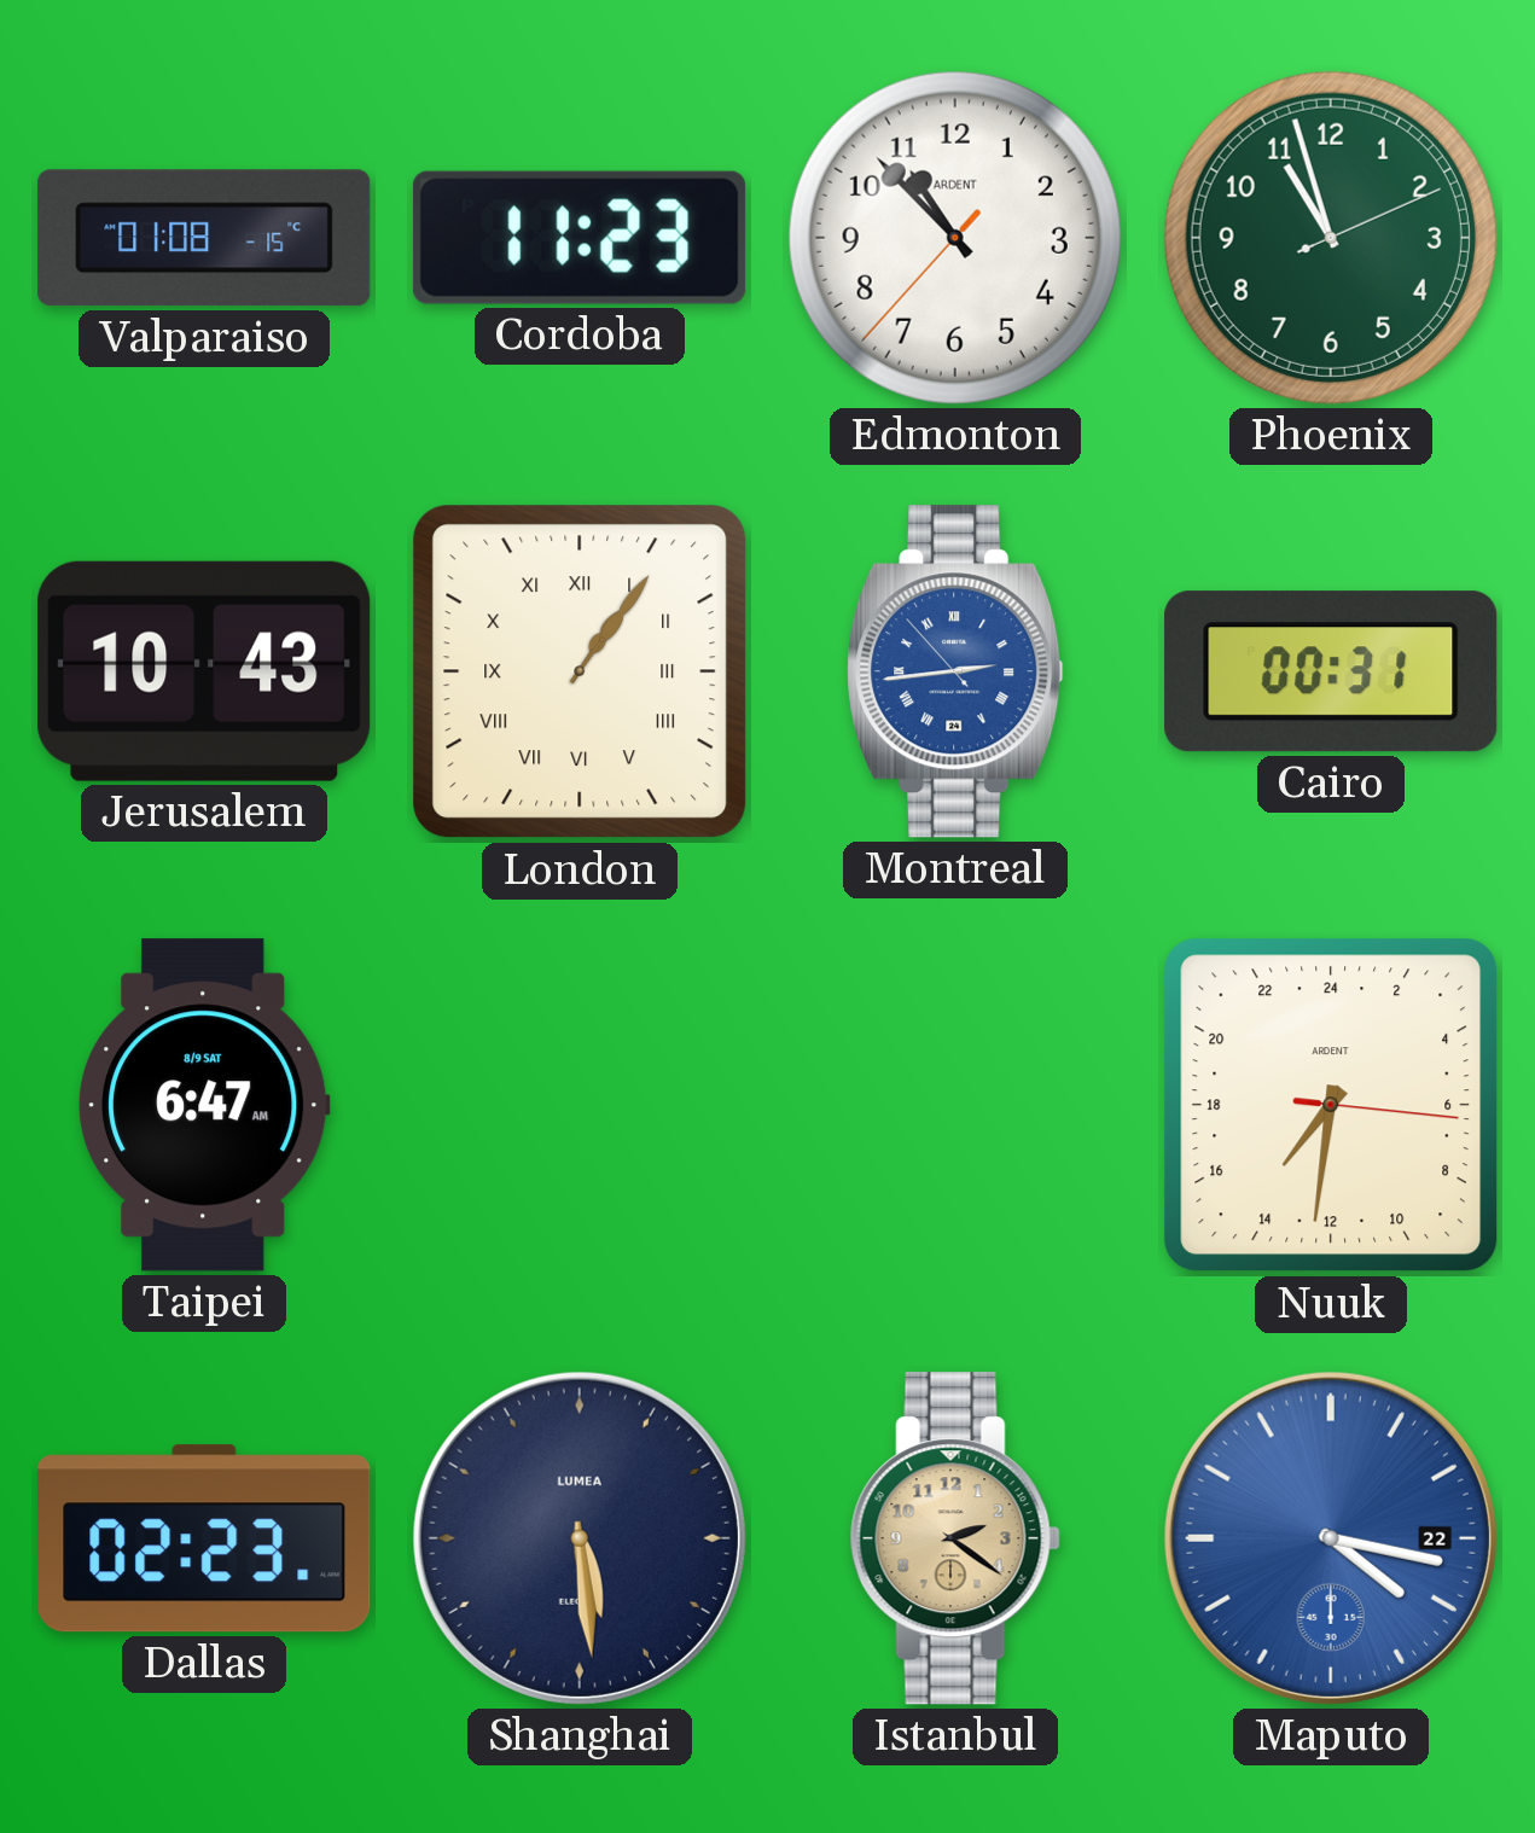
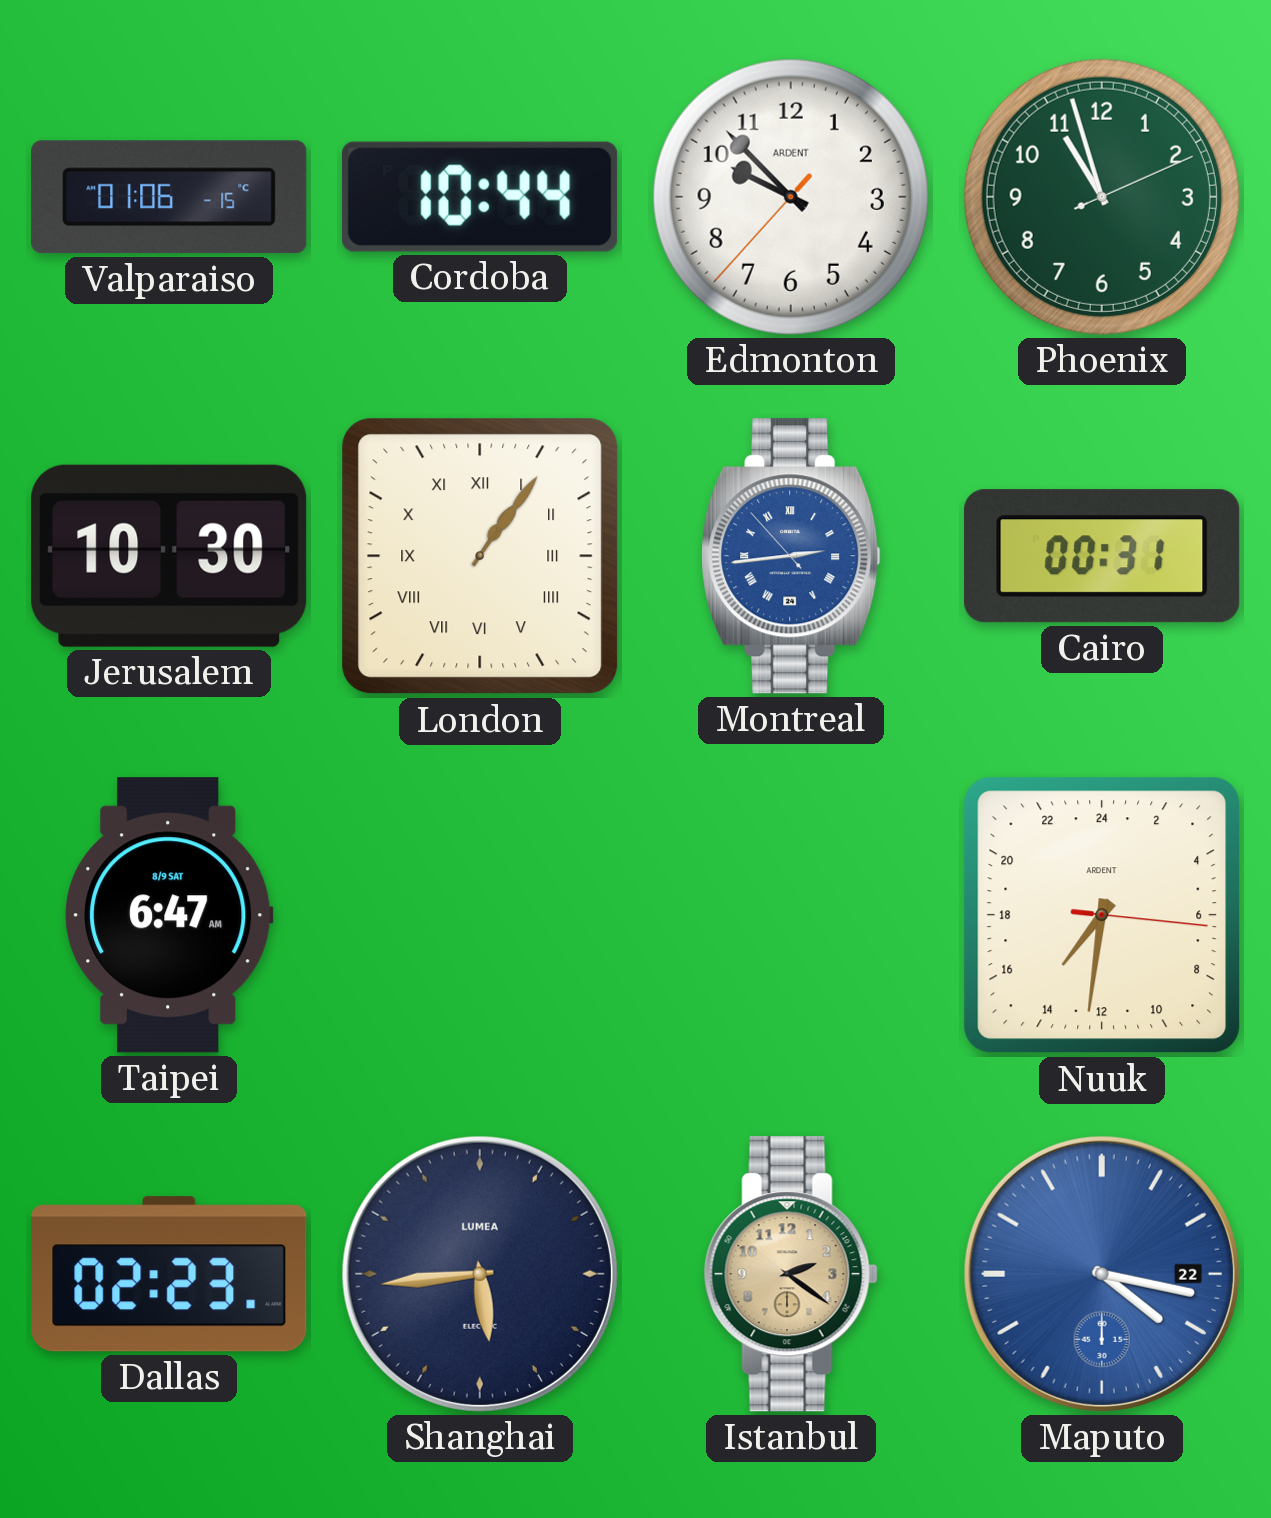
Valparaiso: 01:08 -> 01:06
Cordoba: 11:23 -> 10:44
Edmonton: 10:52 -> 9:52
Jerusalem: 10:43 -> 10:30
Shanghai: 5:29 -> 5:44
